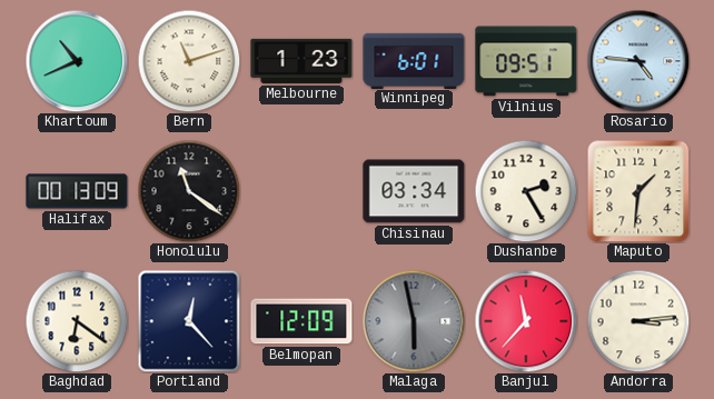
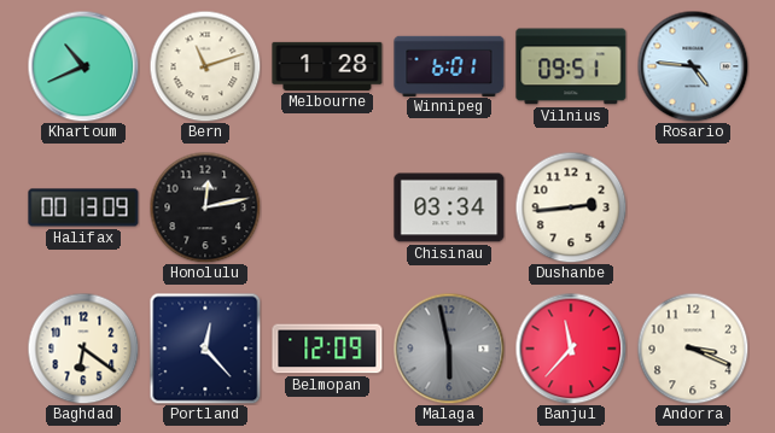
Melbourne: 1:23 -> 1:28
Honolulu: 11:21 -> 12:13
Dushanbe: 2:25 -> 2:44
Maputo: 1:31 -> none
Andorra: 3:14 -> 3:19
